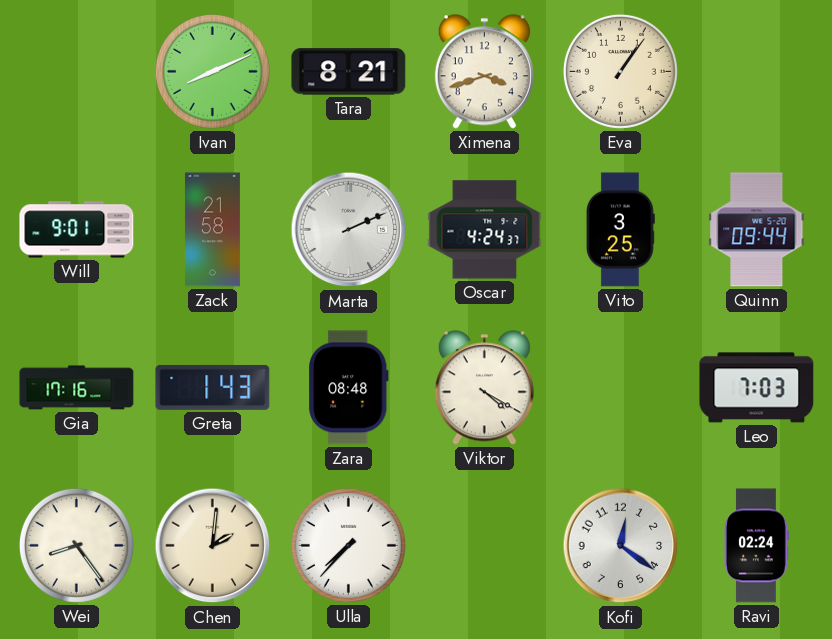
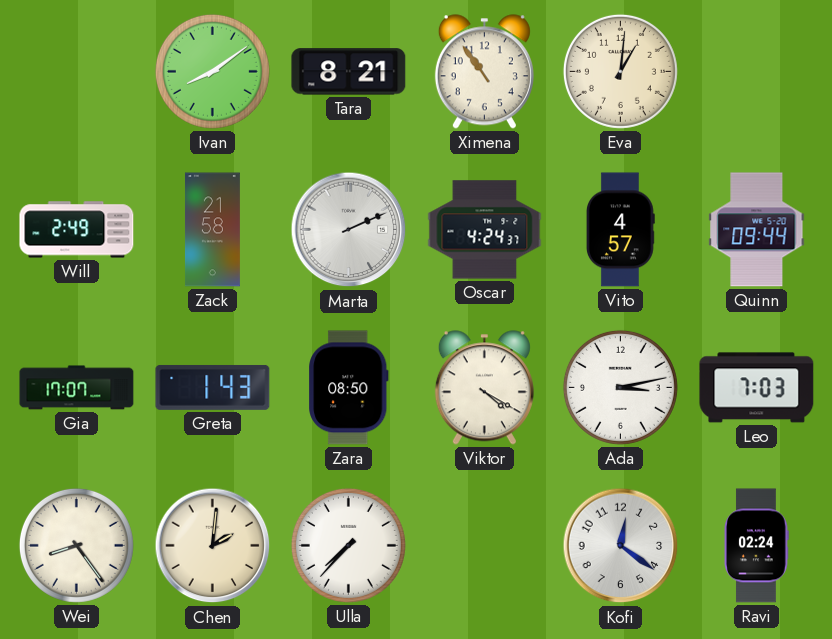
Ivan: 8:11 -> 8:09
Ximena: 3:42 -> 10:54
Eva: 1:06 -> 1:01
Will: 9:01 -> 2:49
Vito: 3:25 -> 4:57
Gia: 17:16 -> 17:07
Zara: 08:48 -> 08:50
Ada: none -> 3:13
